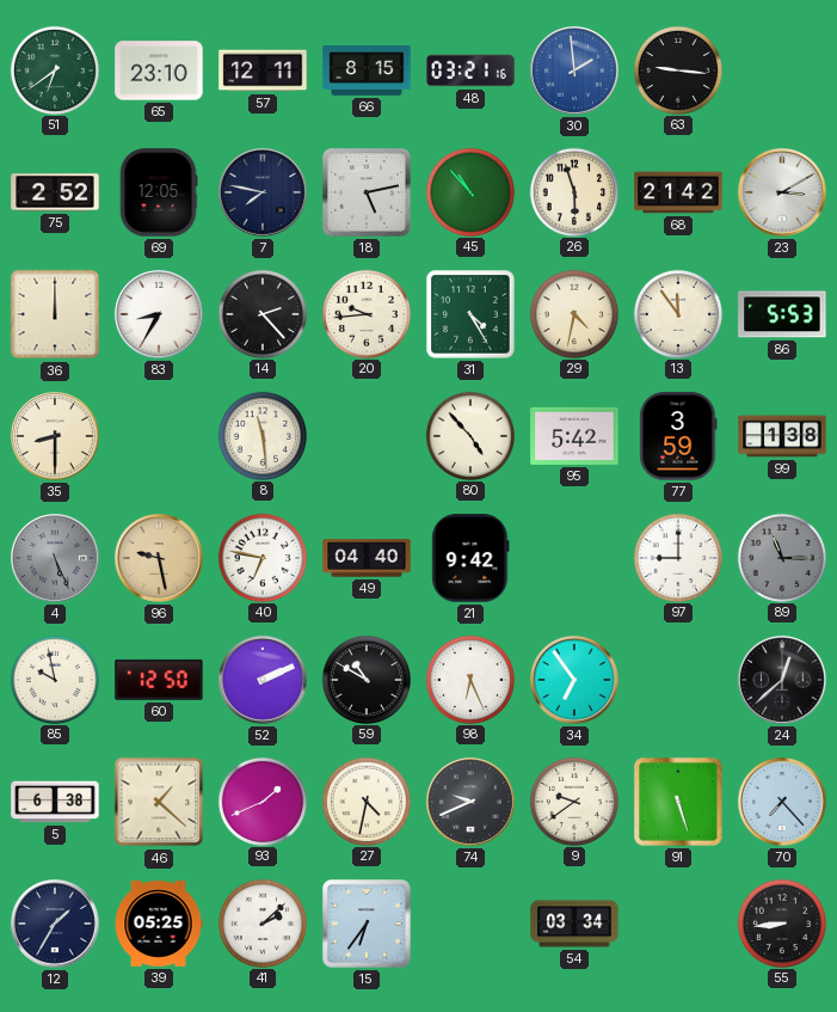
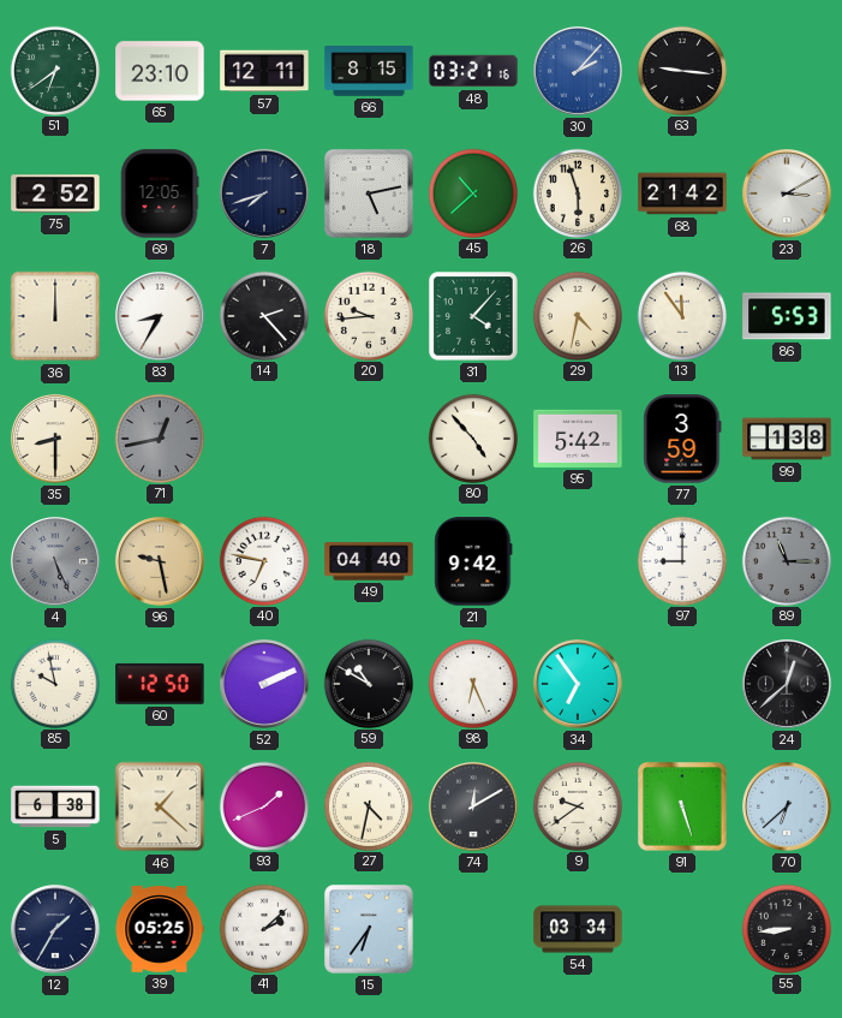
30: 1:59 -> 2:07
7: 7:47 -> 7:42
45: 10:53 -> 10:38
31: 4:25 -> 4:07
71: none -> 12:43
8: 11:29 -> none
74: 9:41 -> 12:10
70: 7:23 -> 6:38
